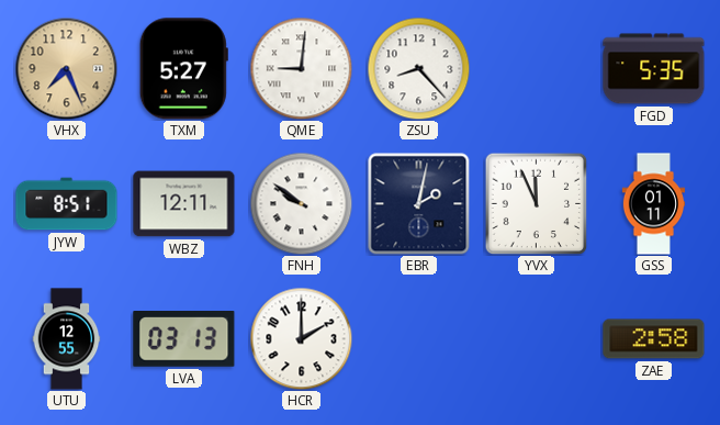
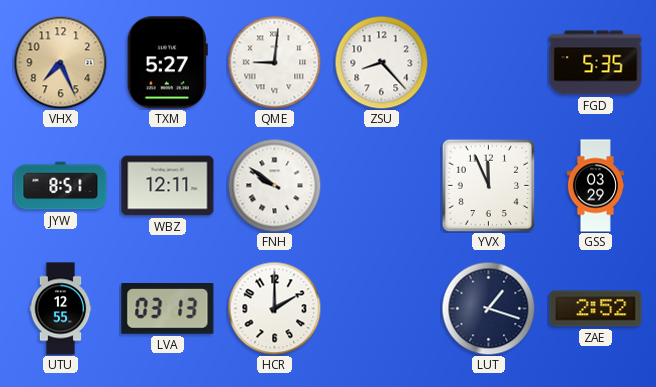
EBR: 2:02 -> none
GSS: 01:11 -> 03:29
LUT: none -> 1:18
ZAE: 2:58 -> 2:52
